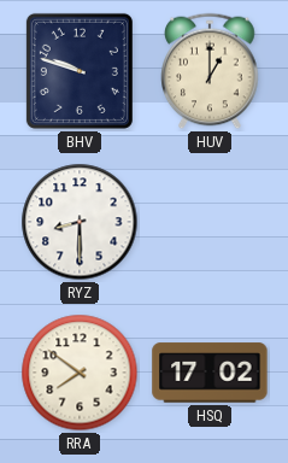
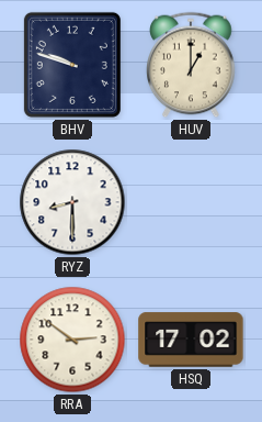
RRA: 7:51 -> 2:51
